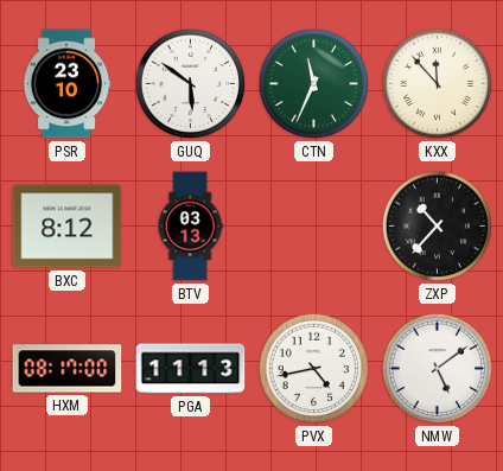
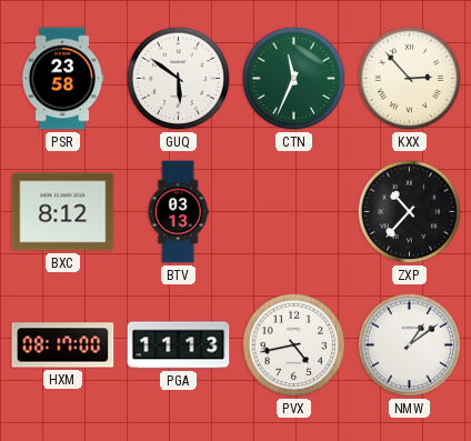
PSR: 23:10 -> 23:58
KXX: 11:53 -> 2:53
NMW: 5:09 -> 1:09
